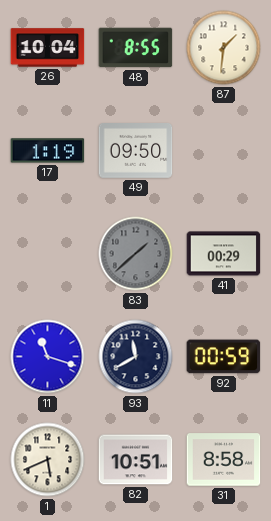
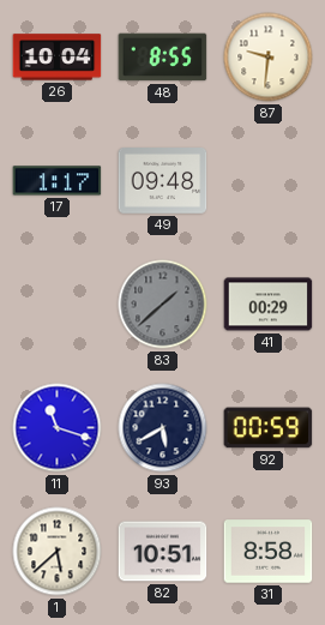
87: 1:31 -> 9:31
17: 1:19 -> 1:17
49: 09:50 -> 09:48
93: 11:40 -> 5:40
1: 5:41 -> 5:38
